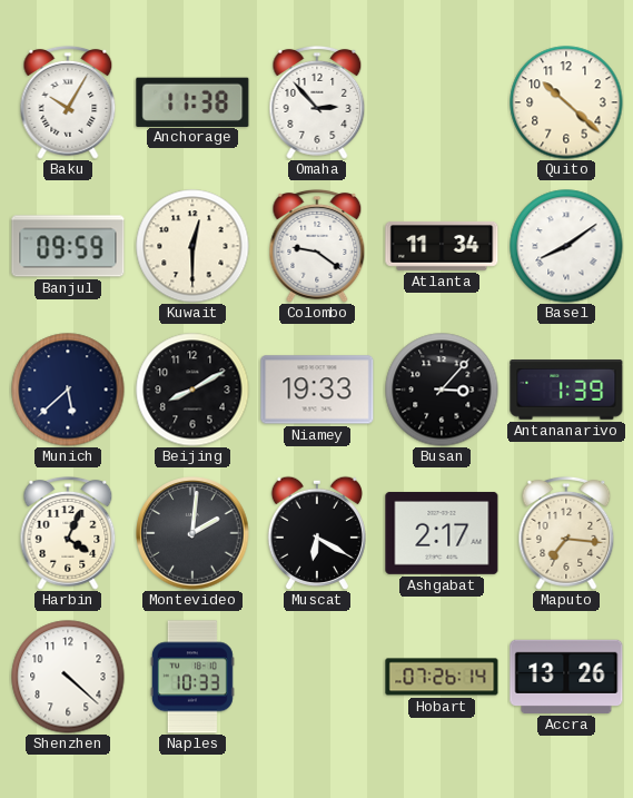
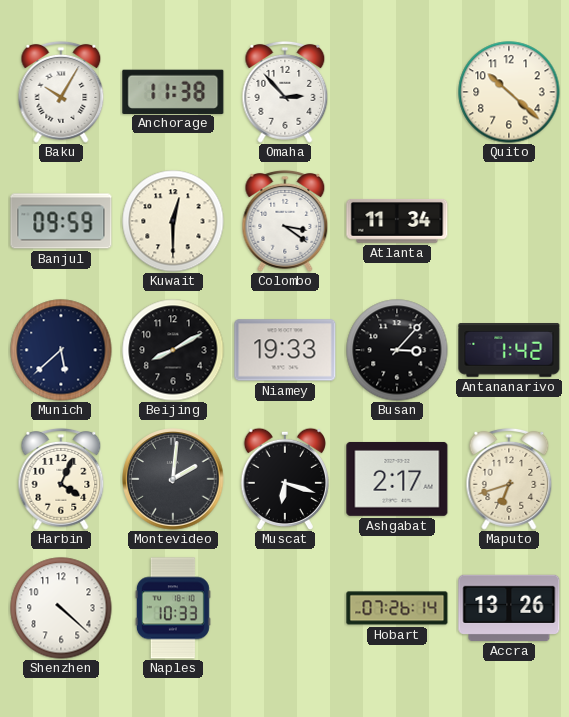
Colombo: 9:21 -> 3:21
Basel: 8:09 -> none
Antananarivo: 1:39 -> 1:42
Muscat: 6:20 -> 6:18
Maputo: 7:16 -> 6:42
